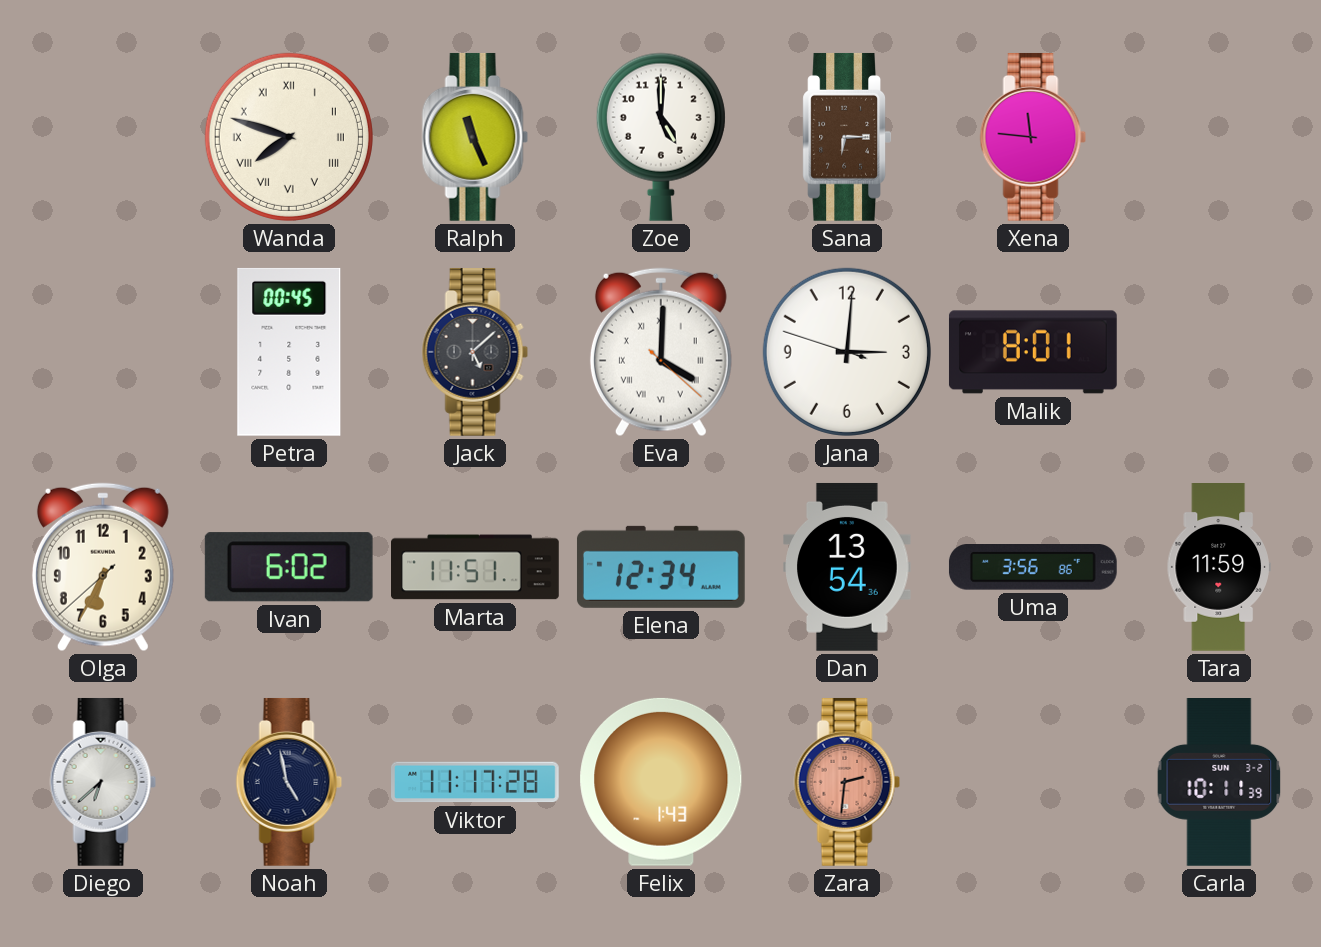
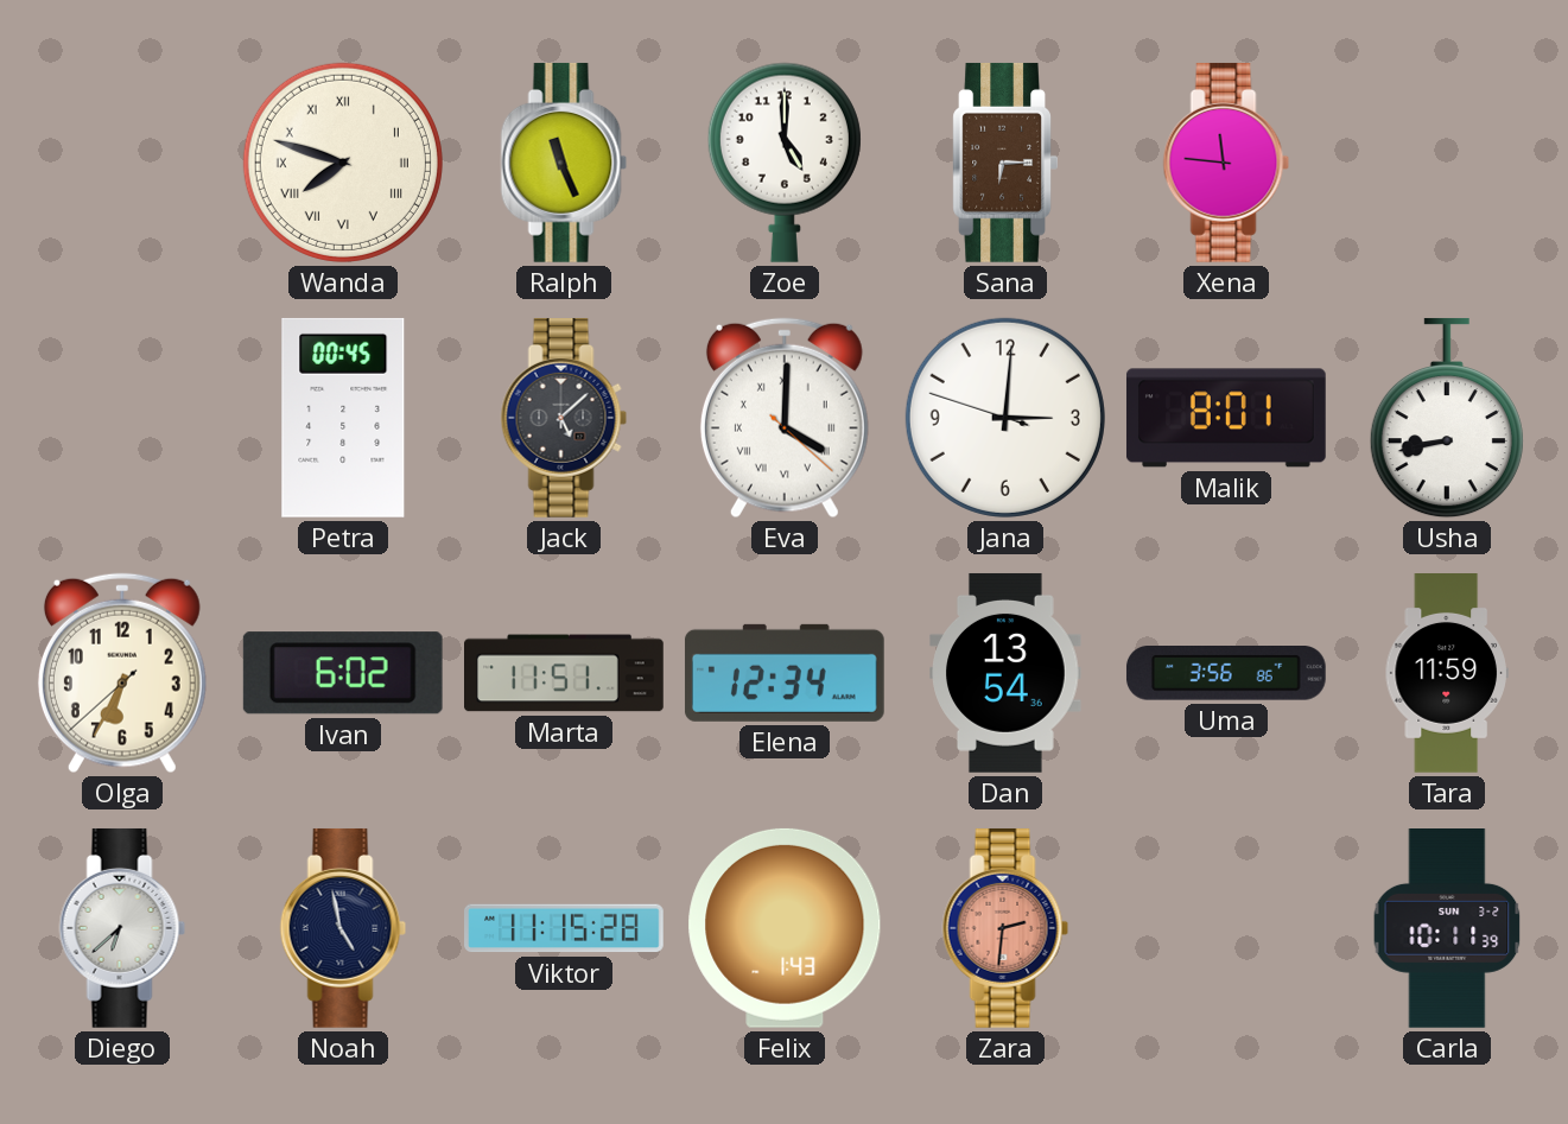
Usha: none -> 8:43
Viktor: 11:17 -> 11:15
